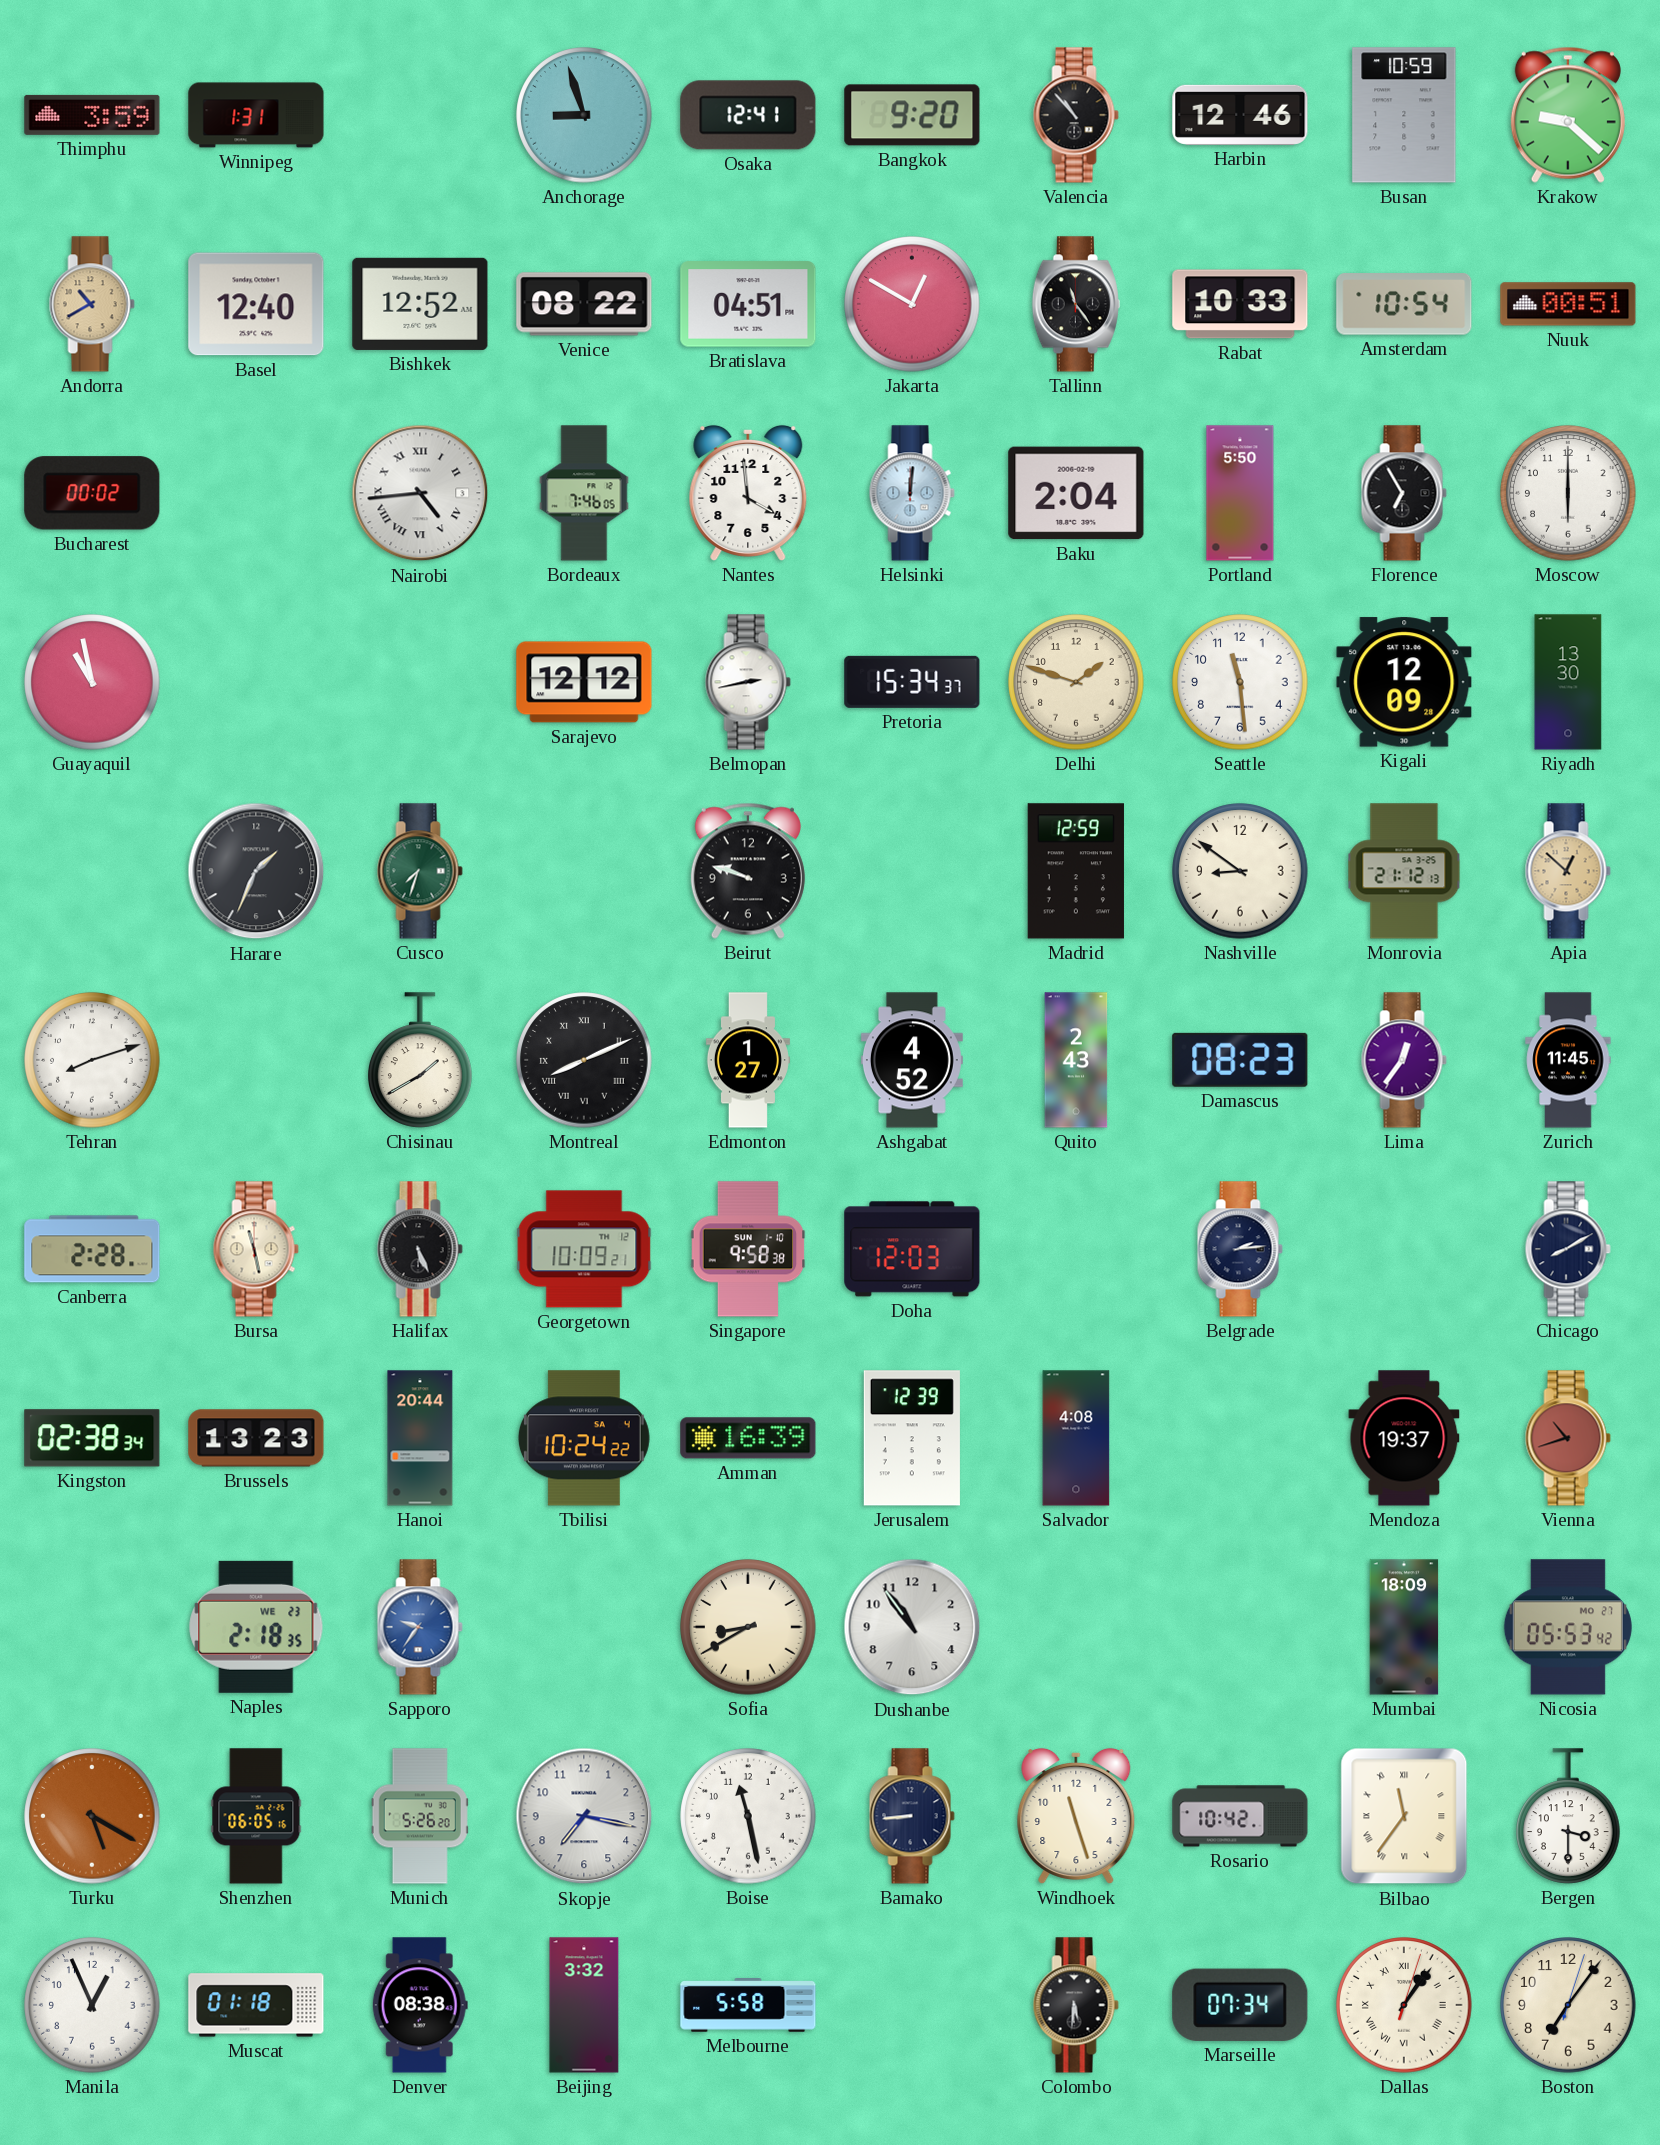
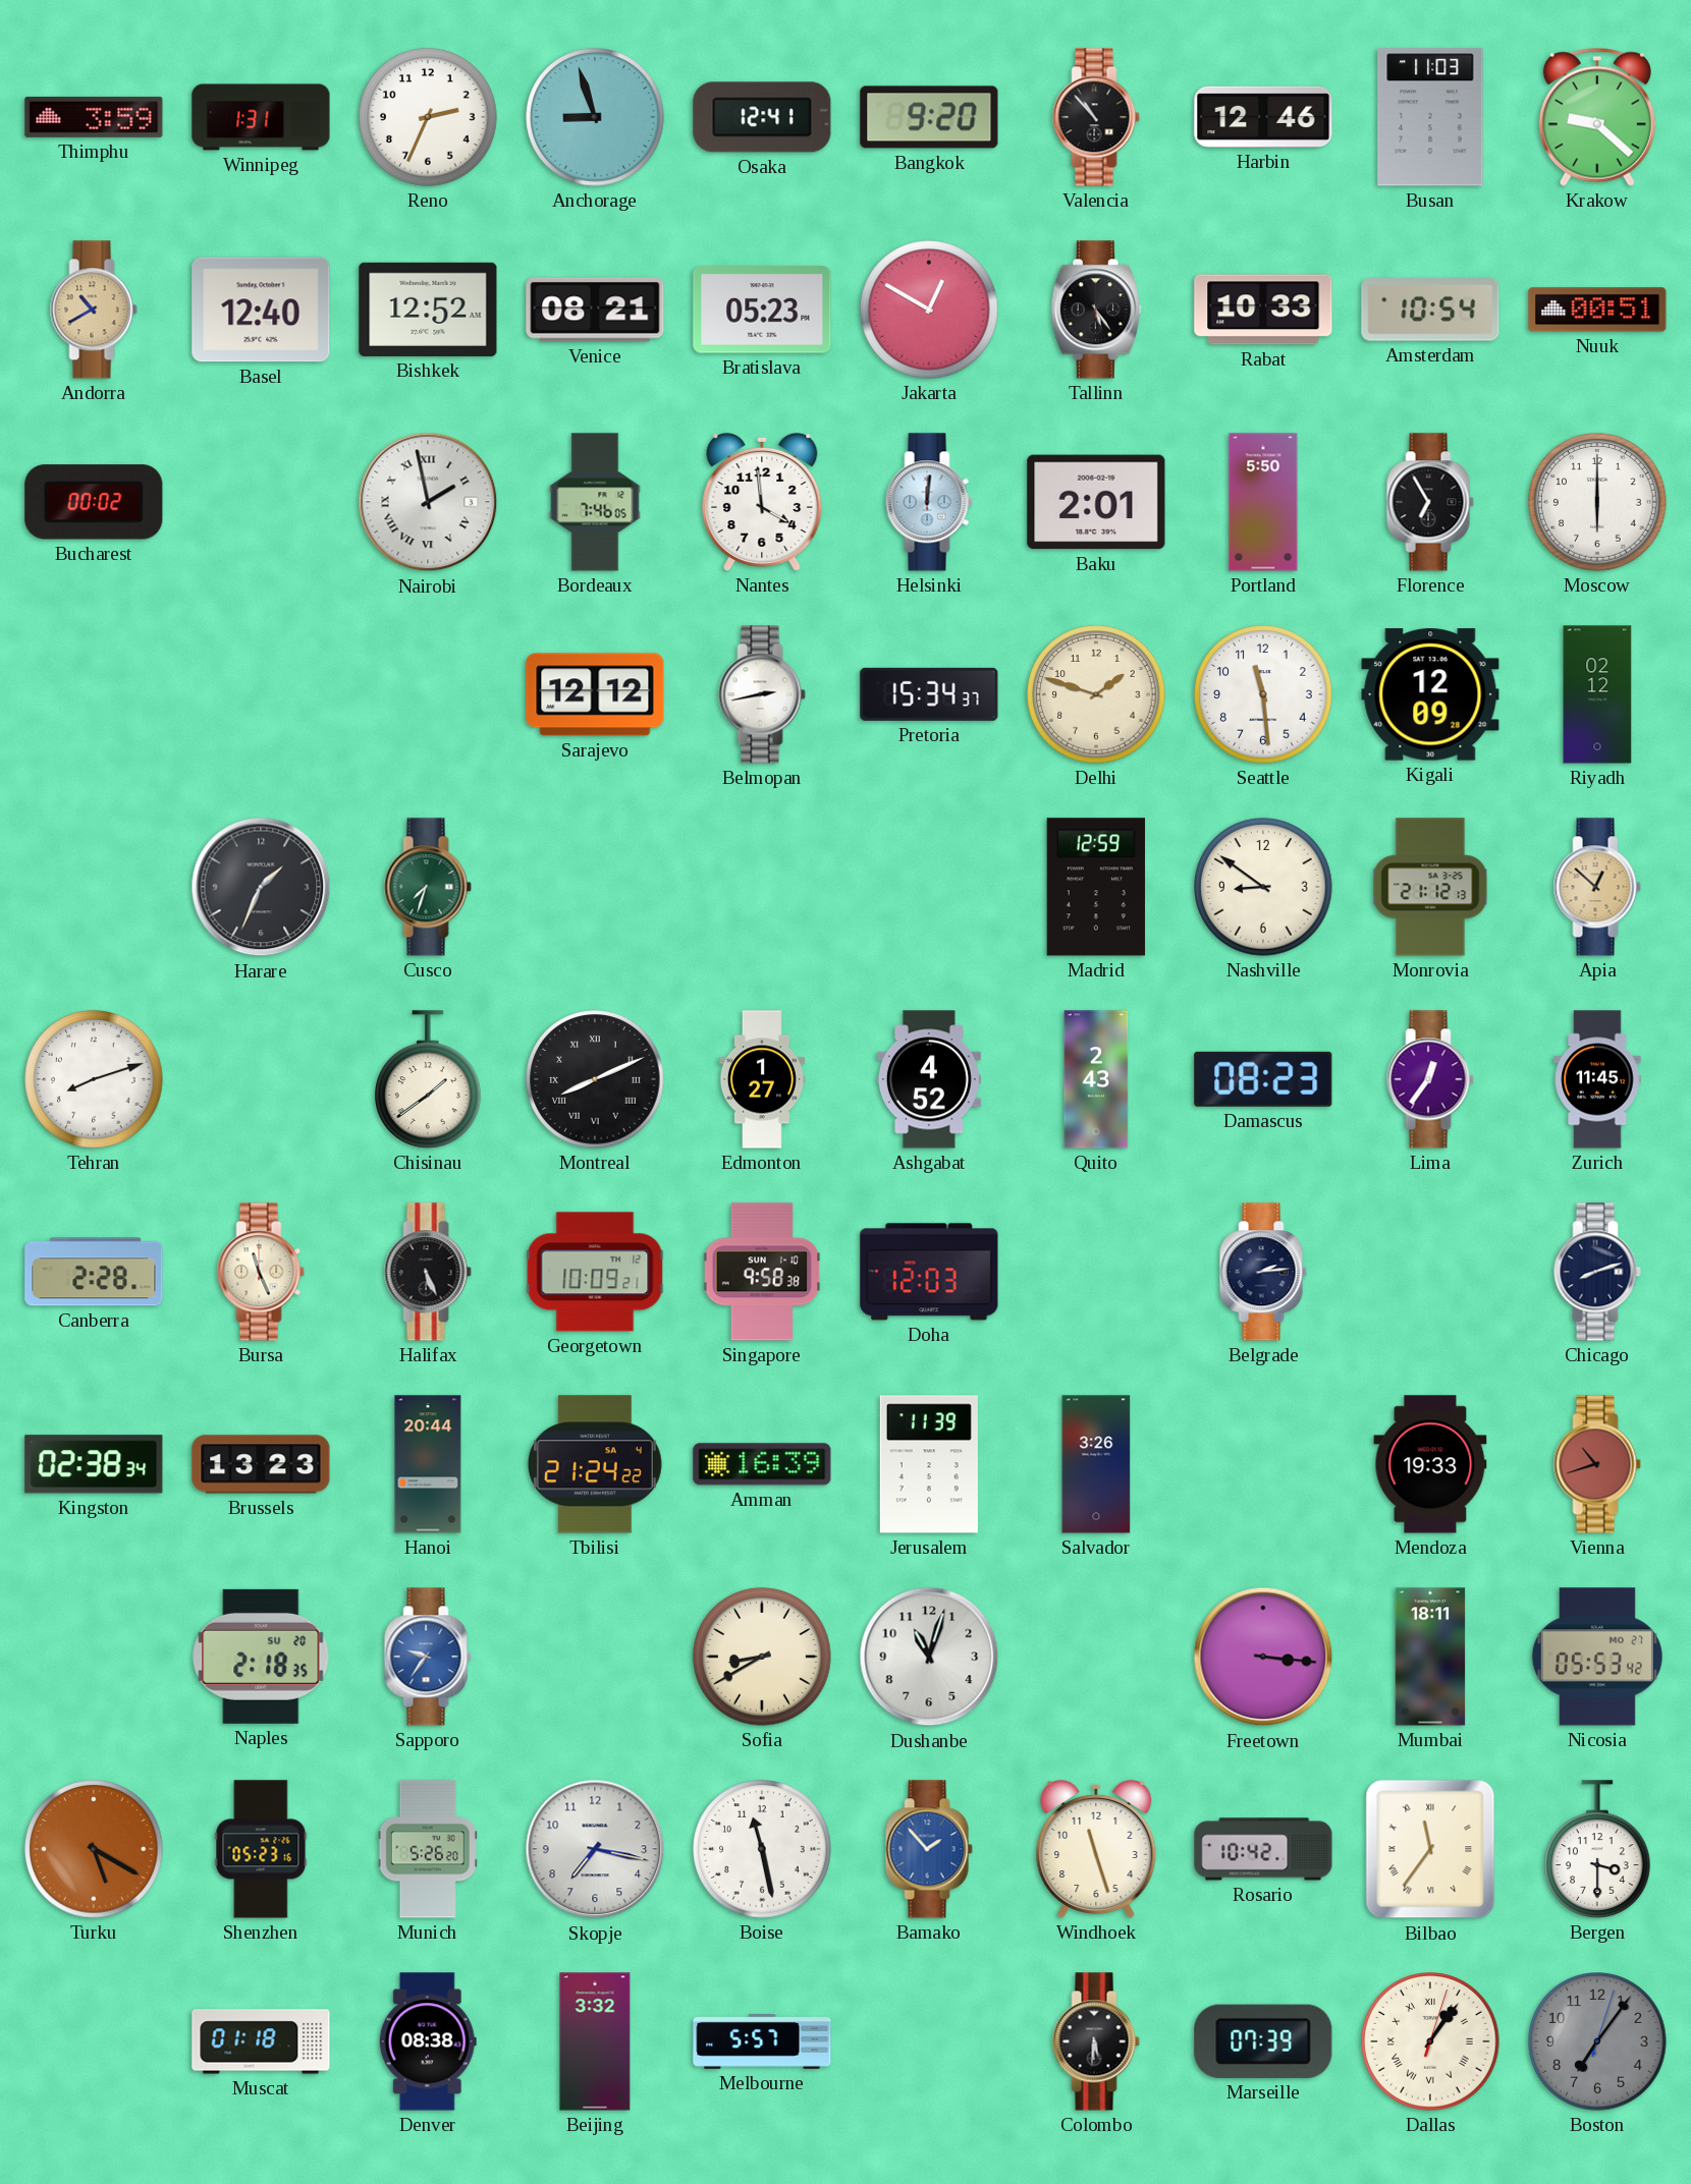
Reno: none -> 2:34
Busan: 10:59 -> 11:03
Venice: 08:22 -> 08:21
Bratislava: 04:51 -> 05:23
Tallinn: 11:24 -> 5:24
Nairobi: 4:44 -> 1:58
Baku: 2:04 -> 2:01
Guayaquil: 10:58 -> none
Riyadh: 13:30 -> 02:12
Beirut: 9:48 -> none
Chisinau: 1:40 -> 1:39
Bursa: 11:28 -> 11:26
Chicago: 8:10 -> 8:12
Tbilisi: 10:24 -> 21:24
Jerusalem: 12:39 -> 11:39
Salvador: 4:08 -> 3:26
Mendoza: 19:37 -> 19:33
Naples date: WE 23 -> SU 20
Dushanbe: 10:54 -> 11:03
Freetown: none -> 3:16
Mumbai: 18:09 -> 18:11
Shenzhen: 06:05 -> 05:23
Bamako: 8:44 -> 1:53
Bamako dial: navy -> blue
Manila: 12:56 -> none
Melbourne: 5:58 -> 5:57
Marseille: 07:34 -> 07:39
Boston dial: cream -> grey
